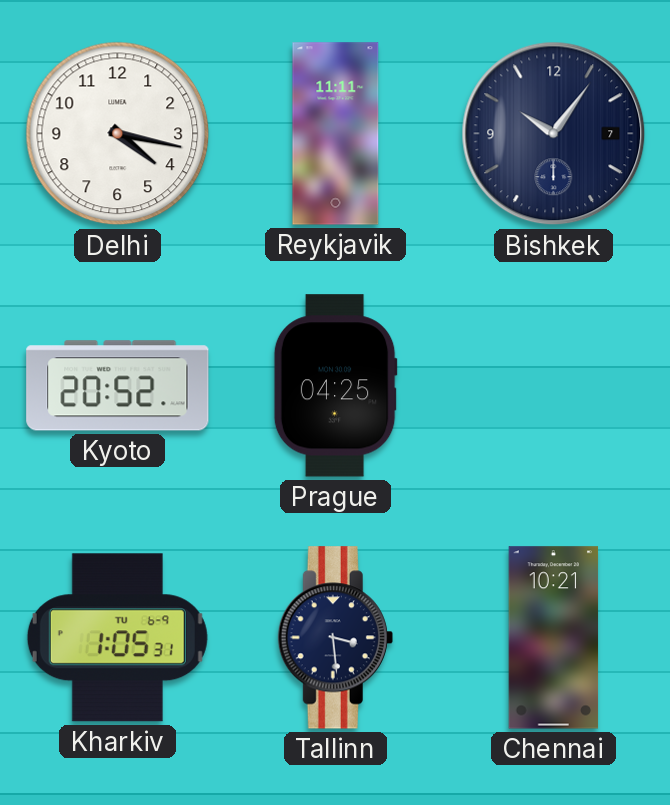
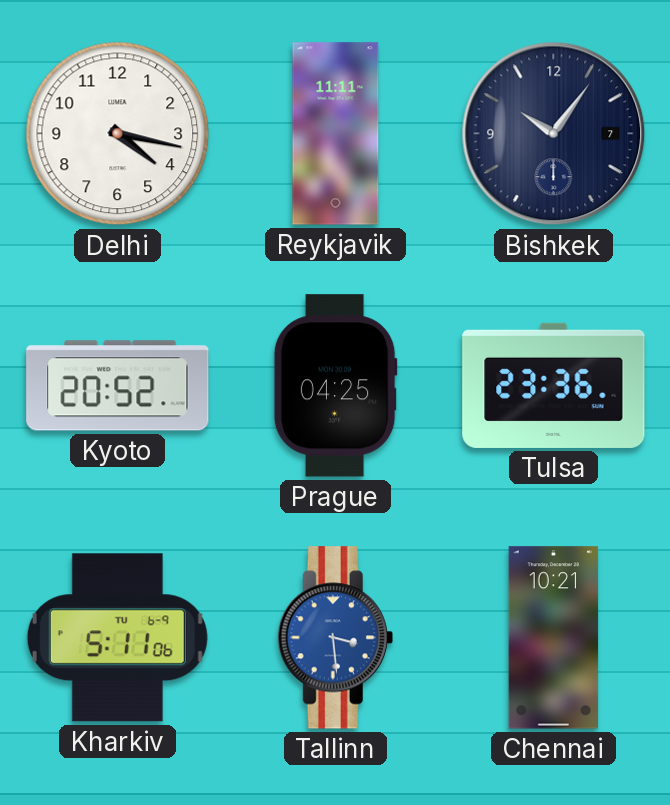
Tulsa: none -> 23:36
Kharkiv: 1:05 -> 5:11
Tallinn dial: navy -> blue
